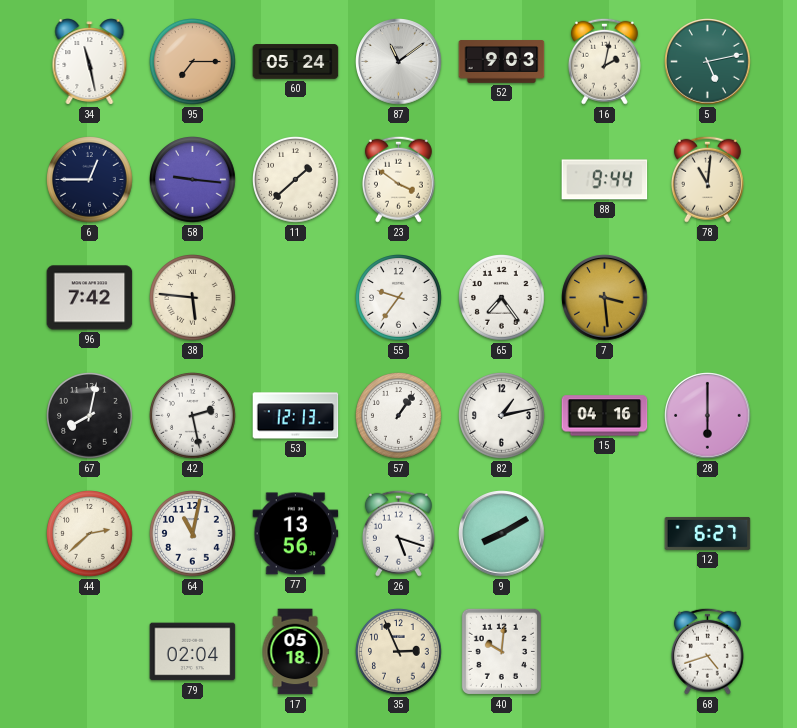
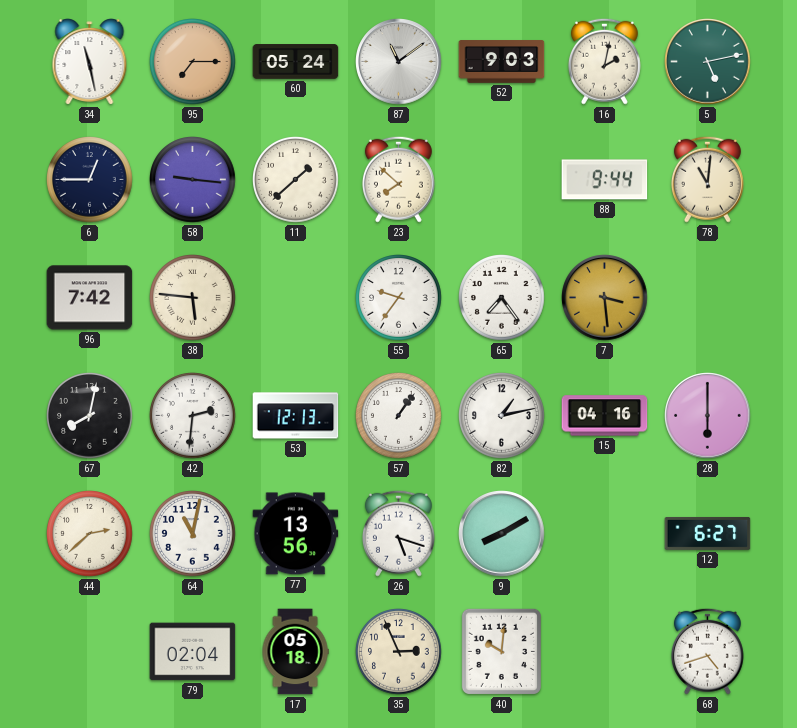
23: 3:51 -> 7:52
42: 2:28 -> 2:31
